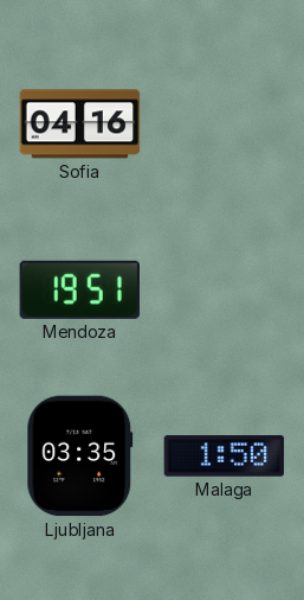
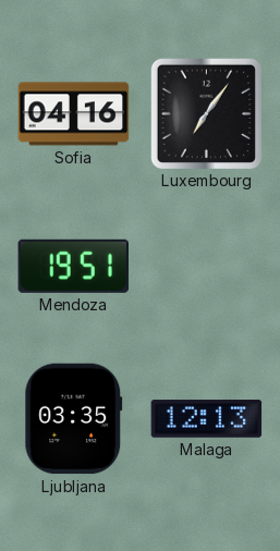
Luxembourg: none -> 7:06
Malaga: 1:50 -> 12:13
